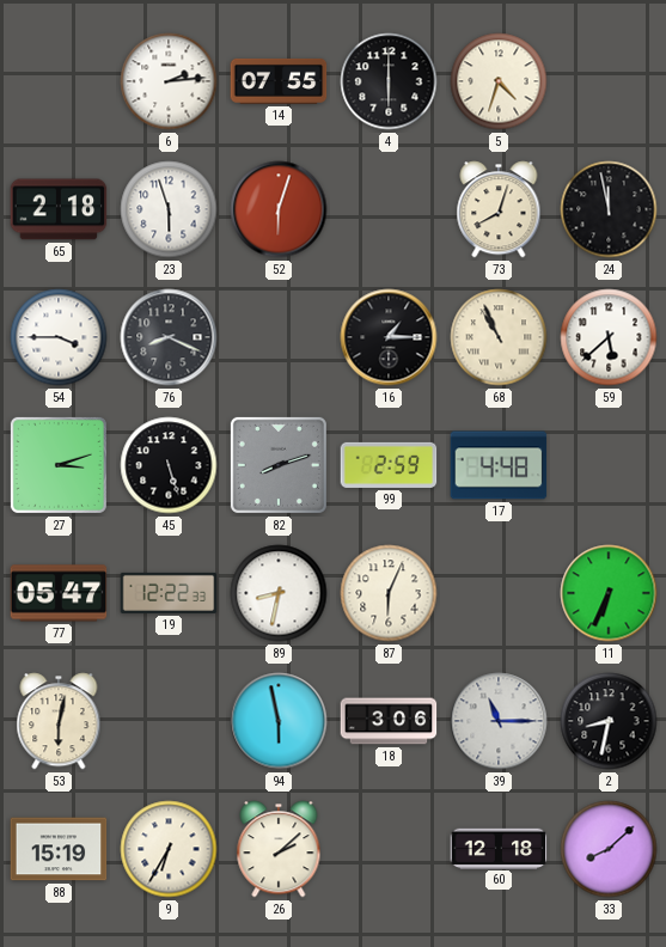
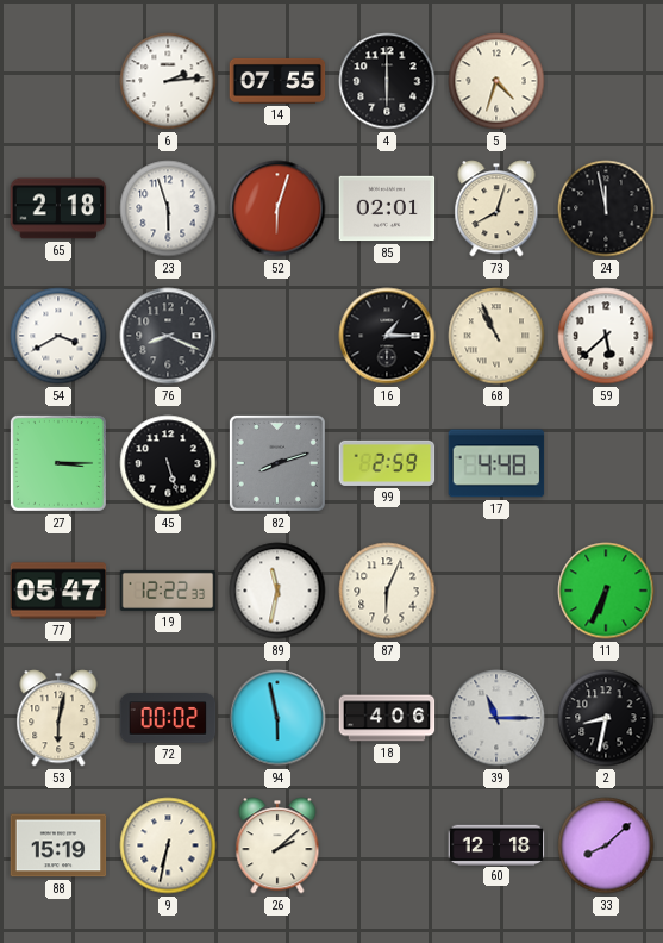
85: none -> 02:01
54: 3:45 -> 3:40
27: 3:12 -> 3:15
89: 8:32 -> 11:32
72: none -> 00:02
18: 3:06 -> 4:06
9: 6:35 -> 6:32
